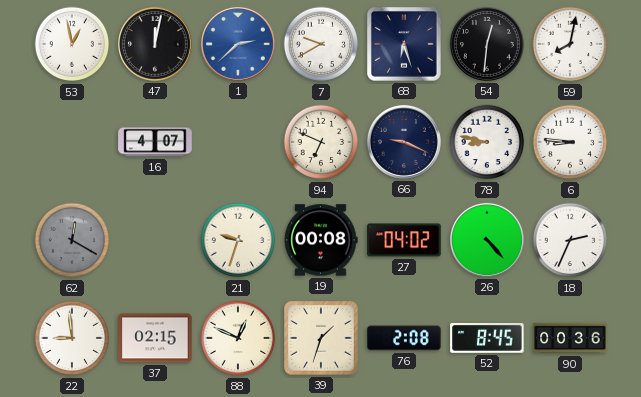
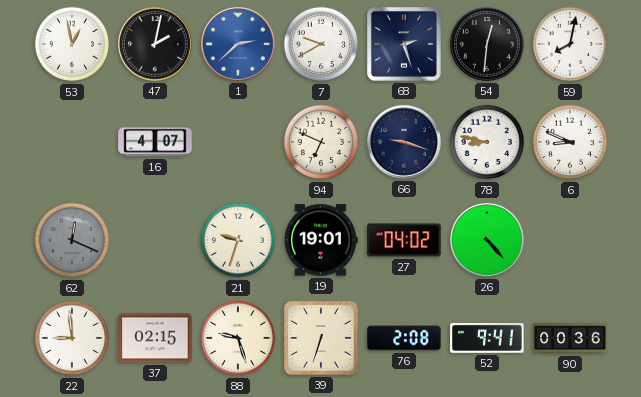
47: 12:02 -> 2:02
68: 6:27 -> 2:27
66: 9:19 -> 9:18
6: 8:46 -> 8:49
62: 12:20 -> 12:19
19: 00:08 -> 19:01
18: 2:34 -> none
88: 12:49 -> 9:27
39: 1:33 -> 6:33
52: 8:45 -> 9:41
